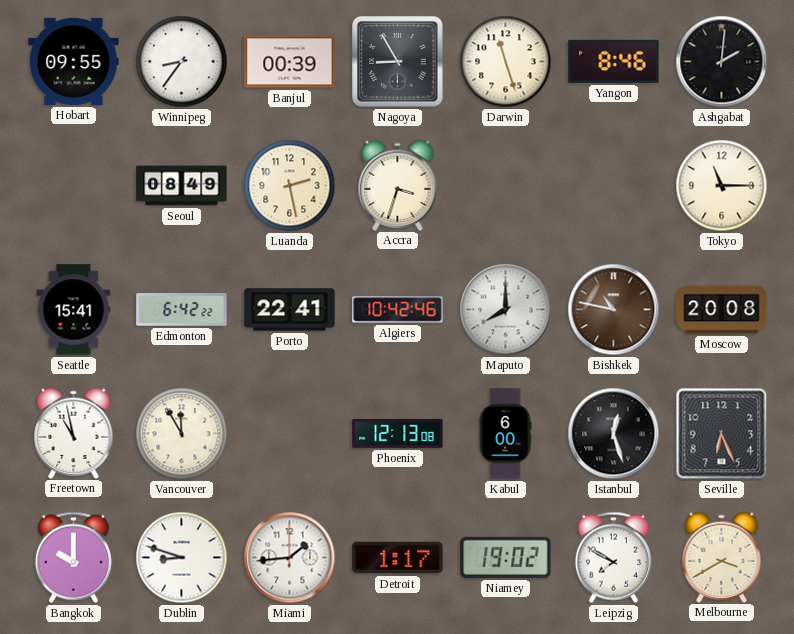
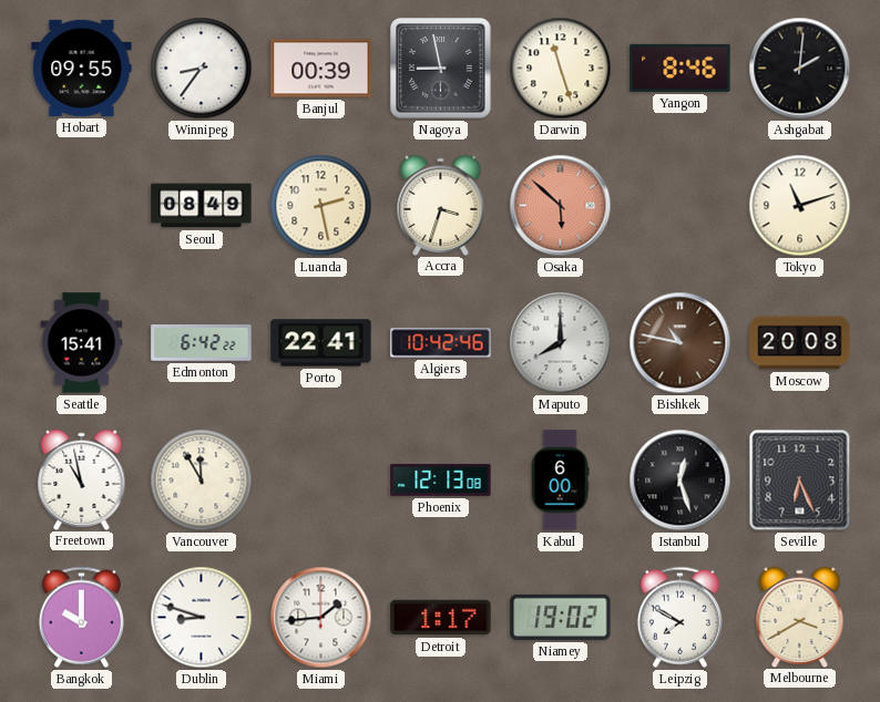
Nagoya: 8:55 -> 8:58
Osaka: none -> 5:52
Tokyo: 11:15 -> 11:12
